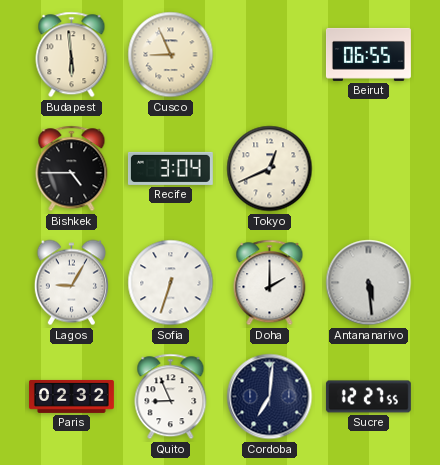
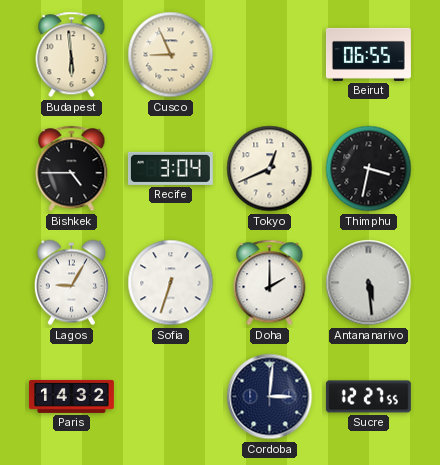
Thimphu: none -> 3:32
Paris: 02:32 -> 14:32
Quito: 8:56 -> none
Cordoba: 7:01 -> 3:01
